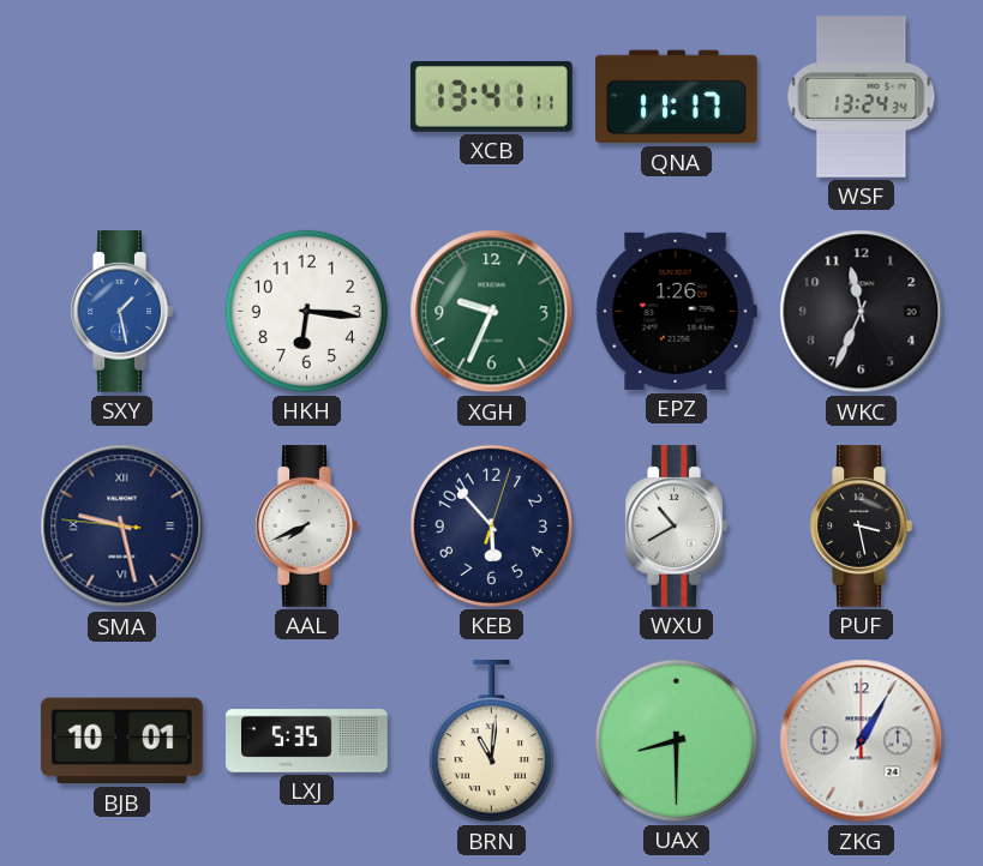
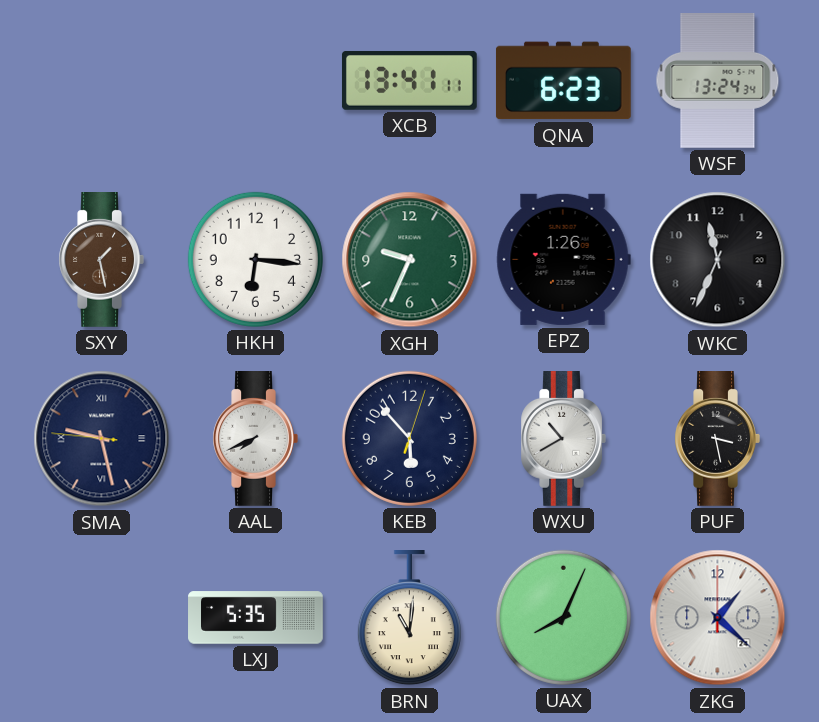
QNA: 11:17 -> 6:23
SXY dial: blue -> brown
BJB: 10:01 -> none
UAX: 8:30 -> 8:04
ZKG: 1:05 -> 1:22
